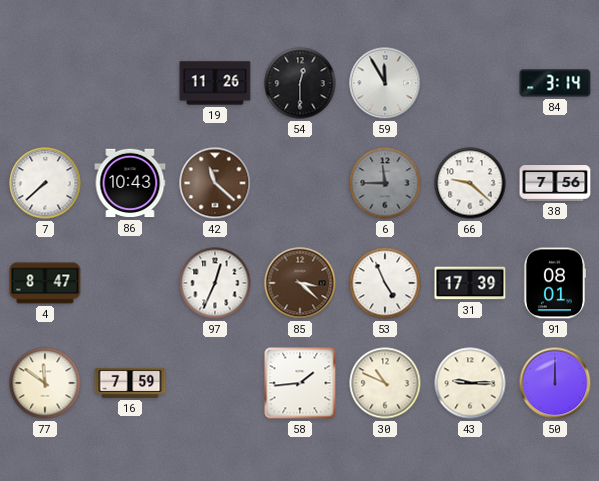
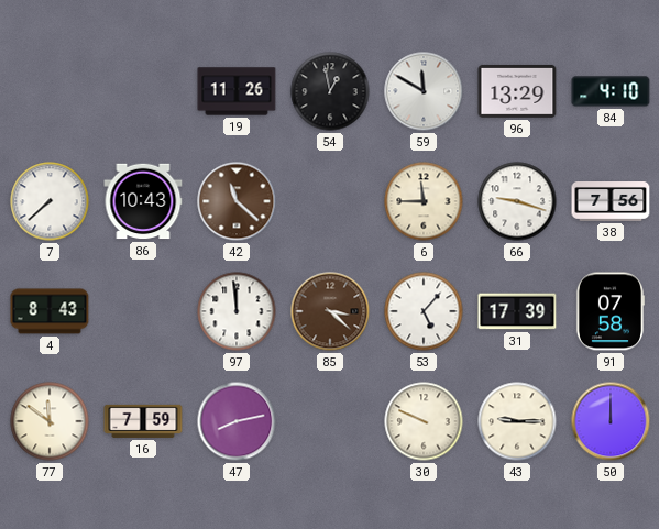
54: 12:30 -> 12:58
59: 11:55 -> 11:50
96: none -> 13:29
84: 3:14 -> 4:10
6 dial: grey -> cream
66: 9:22 -> 9:18
4: 8:47 -> 8:43
97: 12:34 -> 11:59
53: 4:56 -> 5:07
91: 08:01 -> 07:58
47: none -> 8:13
58: 1:44 -> none
30: 10:49 -> 9:49
